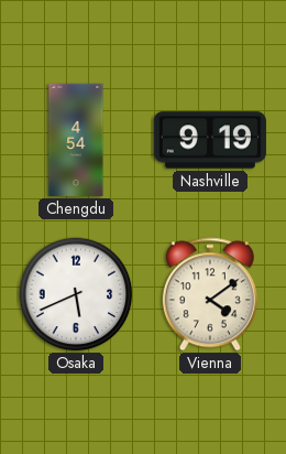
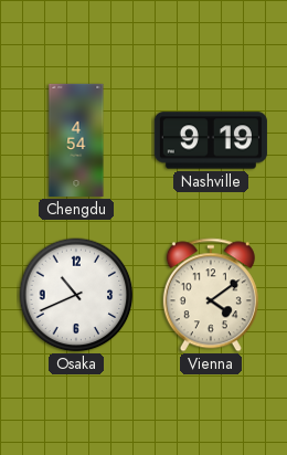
Osaka: 5:41 -> 10:41
